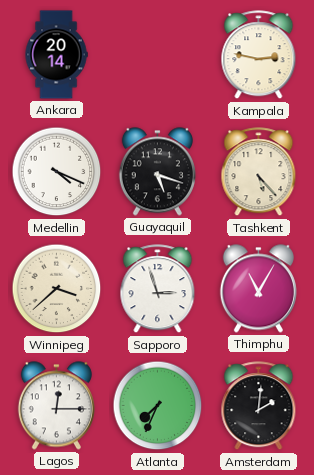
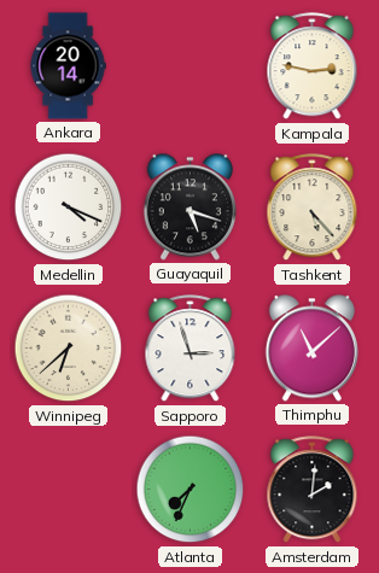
Winnipeg: 3:38 -> 6:38
Thimphu: 11:05 -> 11:08
Lagos: 12:15 -> none
